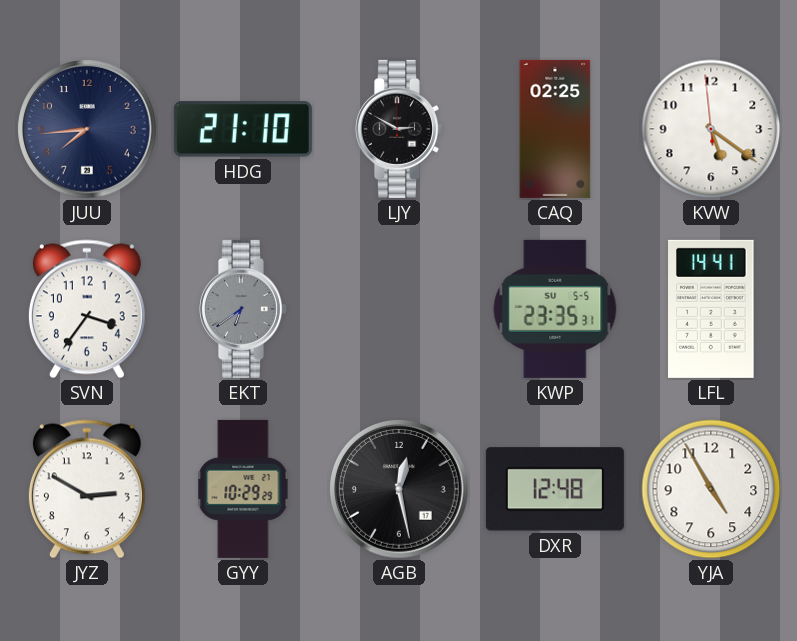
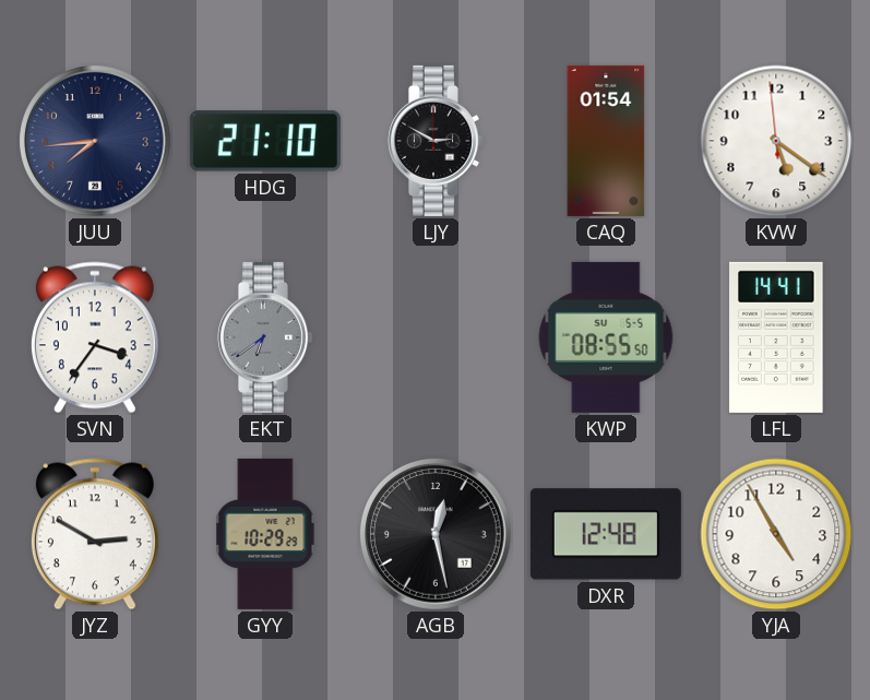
CAQ: 02:25 -> 01:54
KWP: 23:35 -> 08:55
